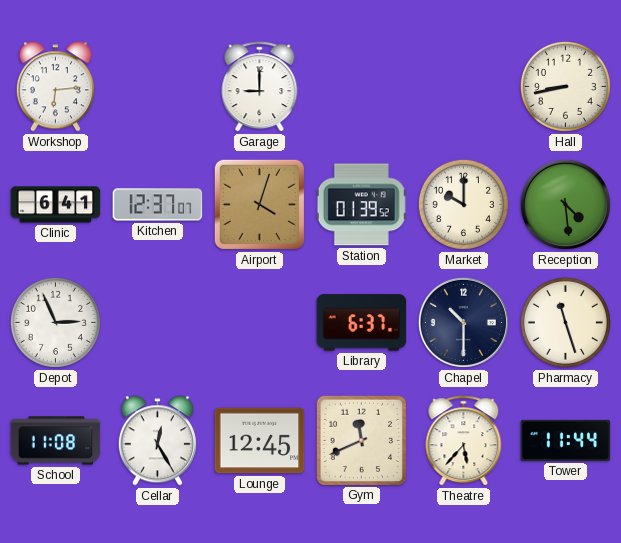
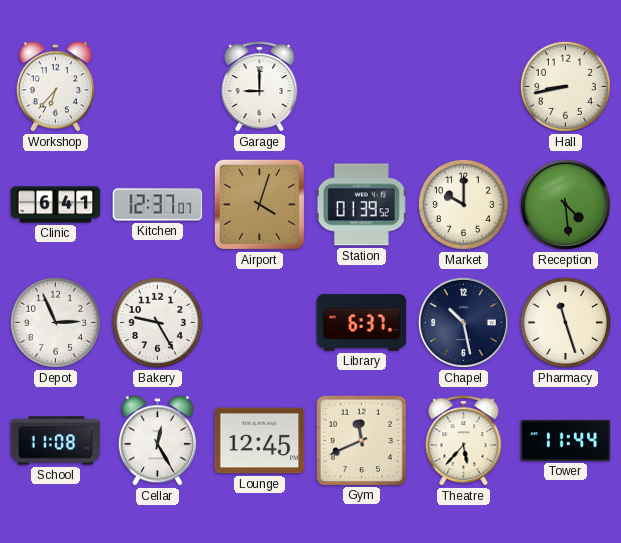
Workshop: 6:14 -> 6:37
Bakery: none -> 9:25
Chapel: 10:30 -> 10:28
